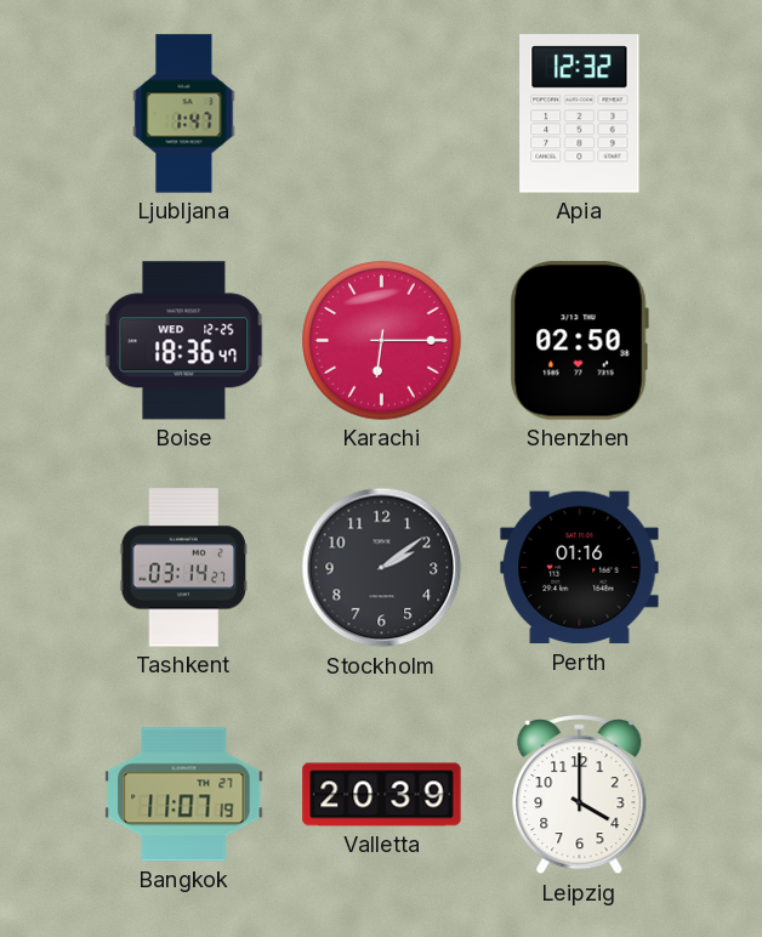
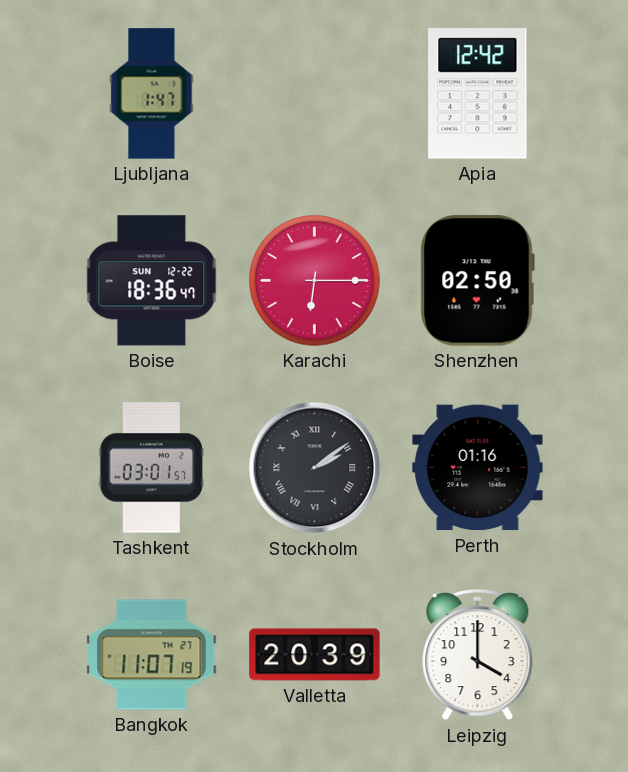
Apia: 12:32 -> 12:42
Boise date: WED 12-25 -> SUN 12-22
Tashkent: 03:14 -> 03:01
Stockholm numerals: Arabic -> Roman
